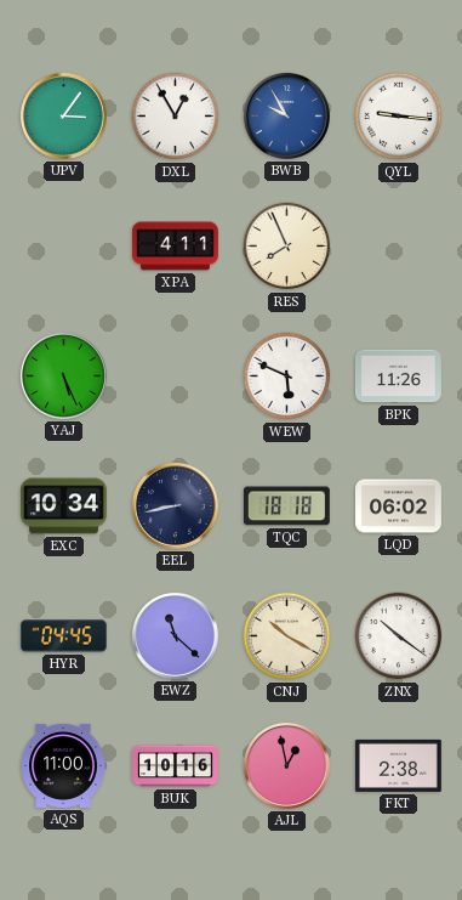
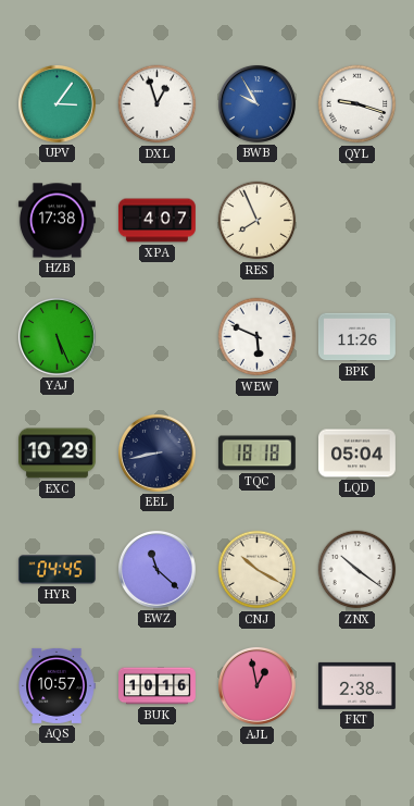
DXL: 12:55 -> 12:57
QYL: 9:16 -> 9:18
HZB: none -> 17:38
XPA: 4:11 -> 4:07
EXC: 10:34 -> 10:29
LQD: 06:02 -> 05:04
AQS: 11:00 -> 10:57
